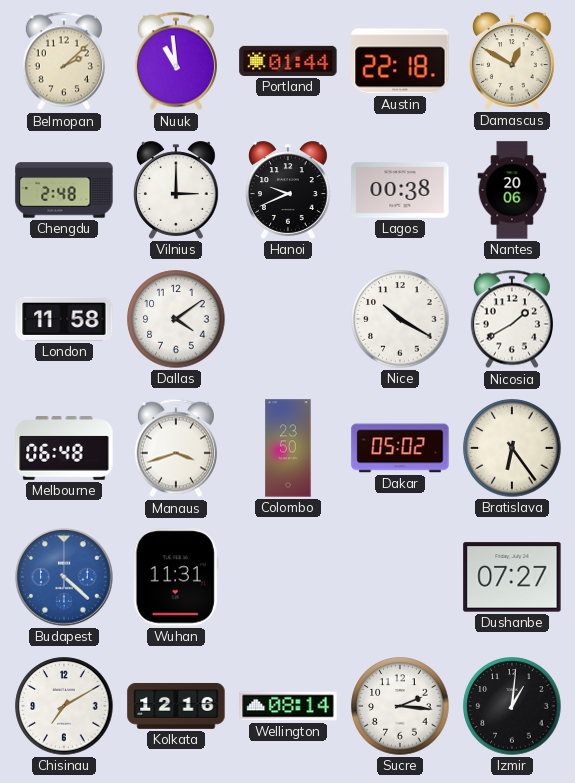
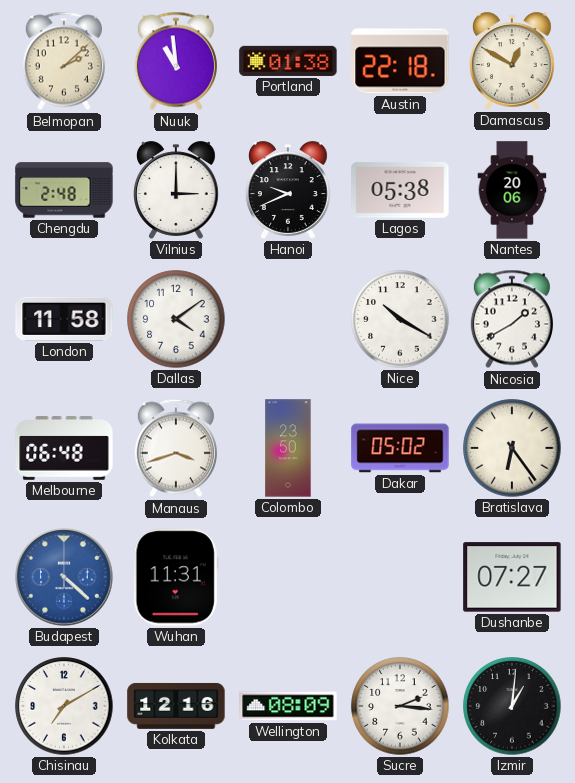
Portland: 01:44 -> 01:38
Lagos: 00:38 -> 05:38
Wellington: 08:14 -> 08:09
